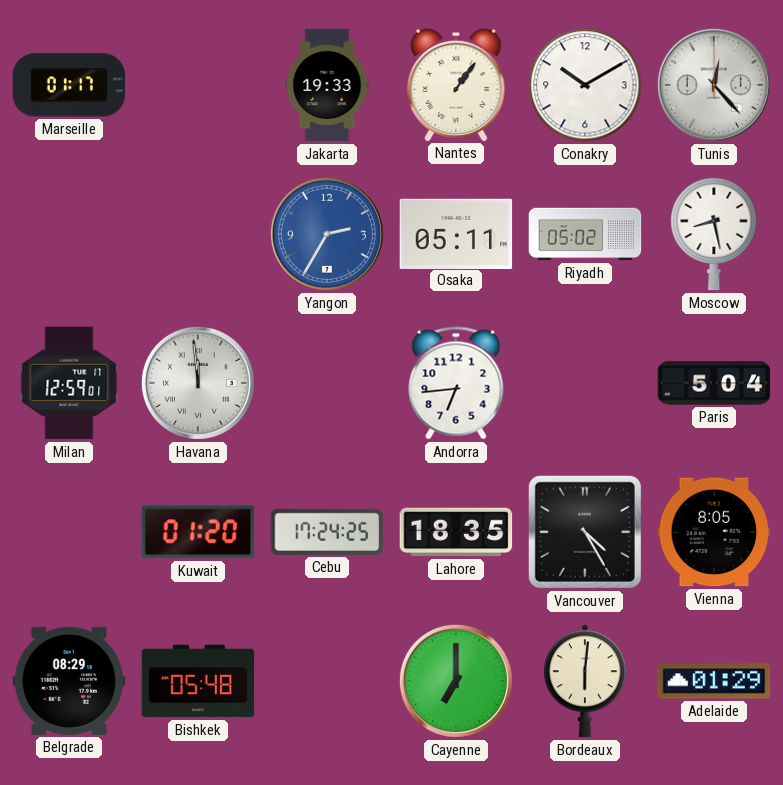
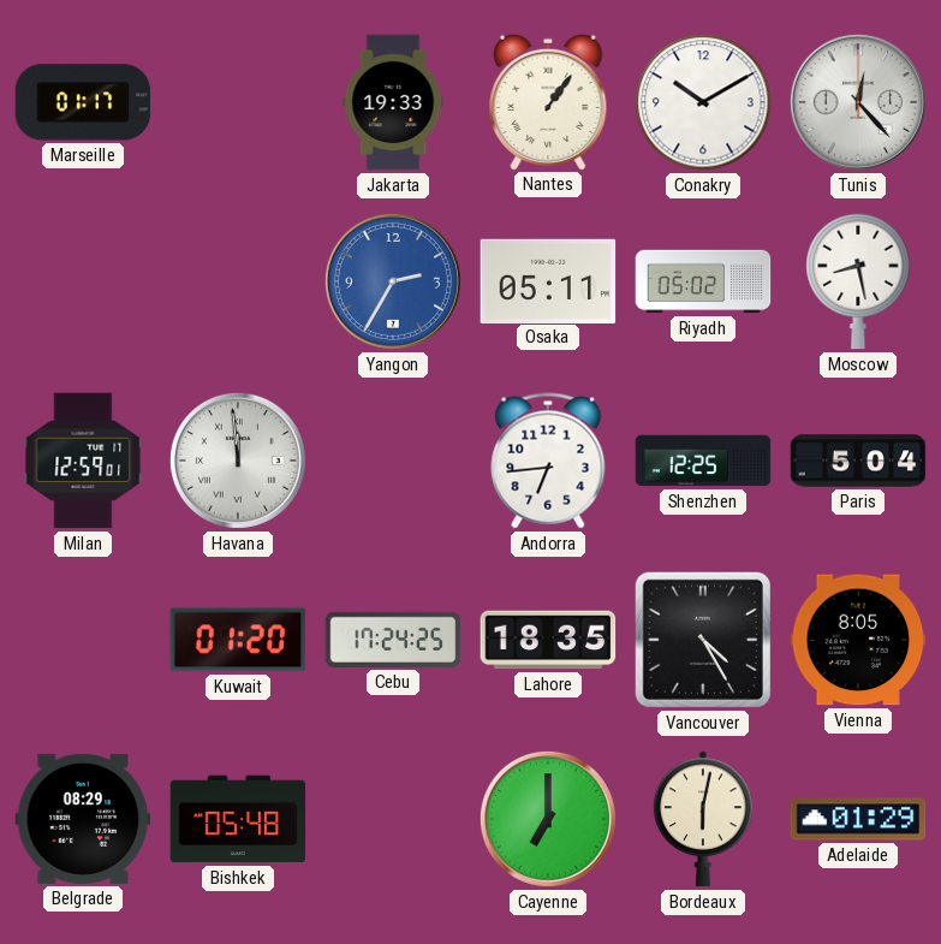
Shenzhen: none -> 12:25
Bordeaux: 6:01 -> 6:02
